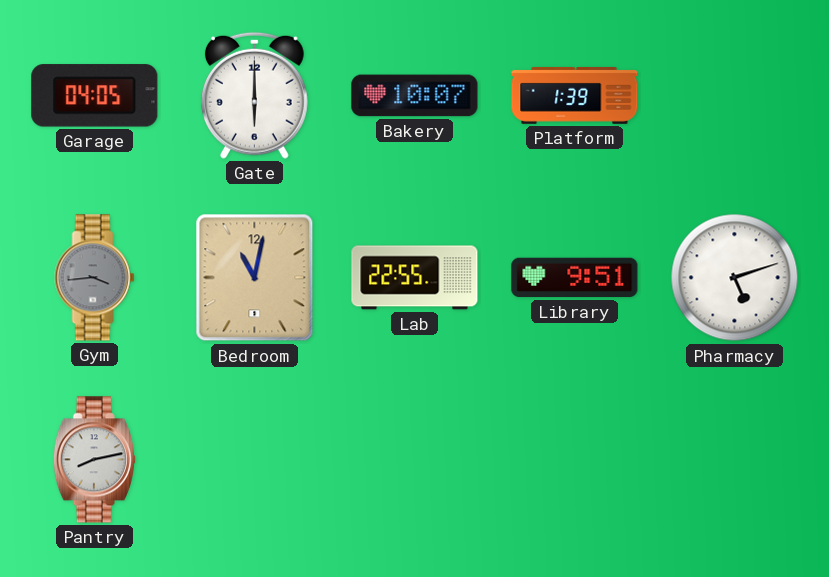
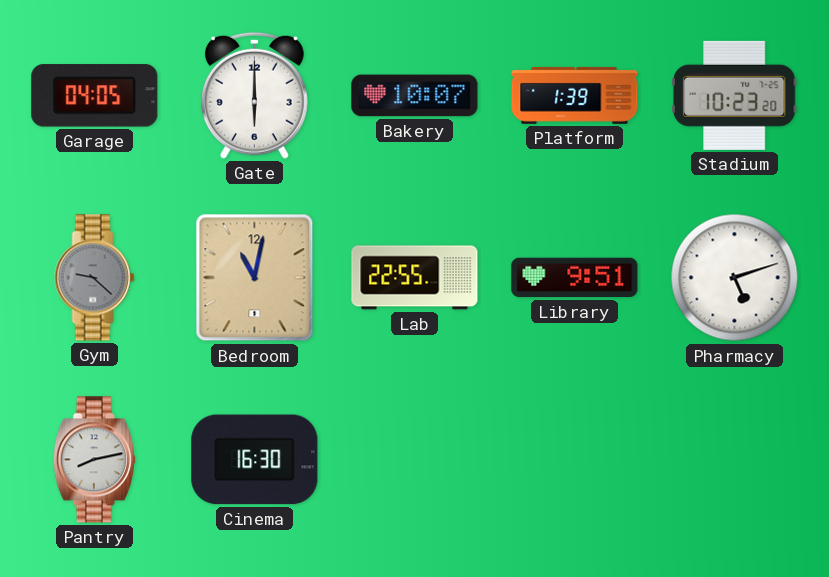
Stadium: none -> 10:23
Gym: 3:44 -> 9:22
Cinema: none -> 16:30
